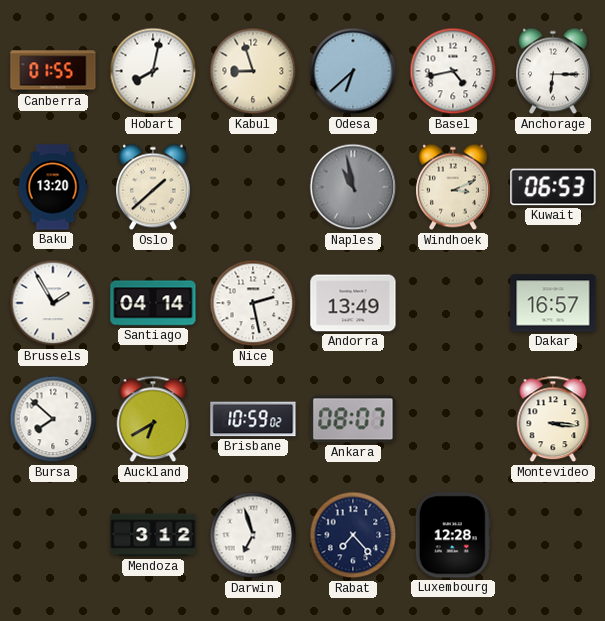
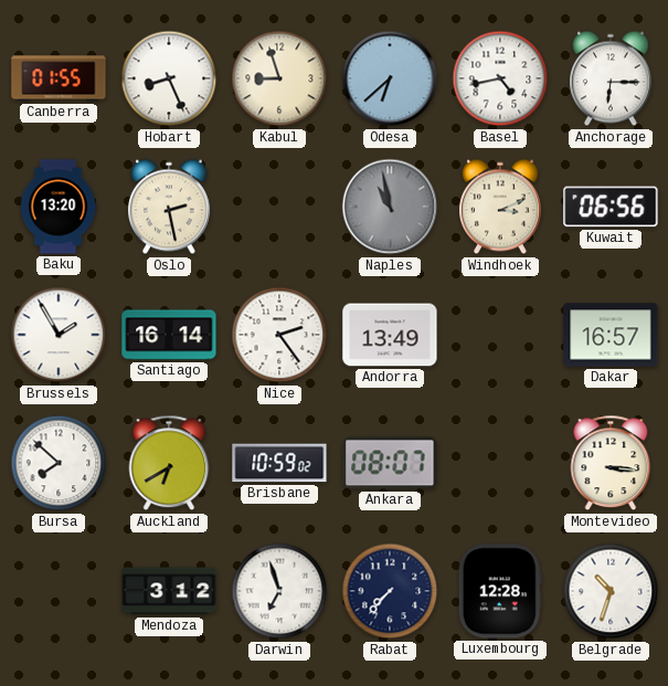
Hobart: 8:02 -> 8:26
Oslo: 1:38 -> 2:28
Kuwait: 06:53 -> 06:56
Santiago: 04:14 -> 16:14
Nice: 2:28 -> 2:24
Rabat: 7:23 -> 7:37
Belgrade: none -> 10:33
